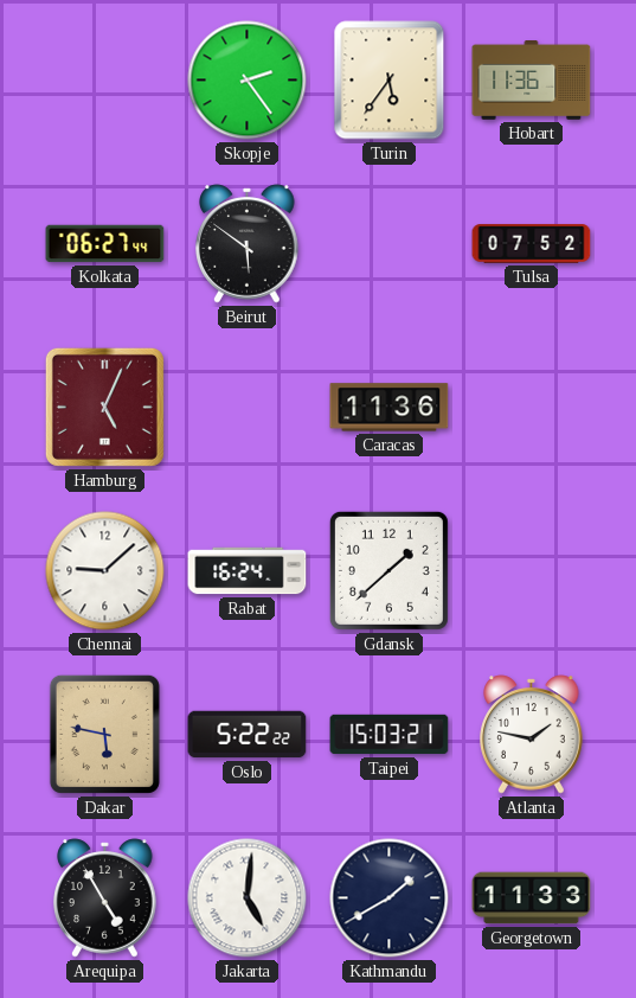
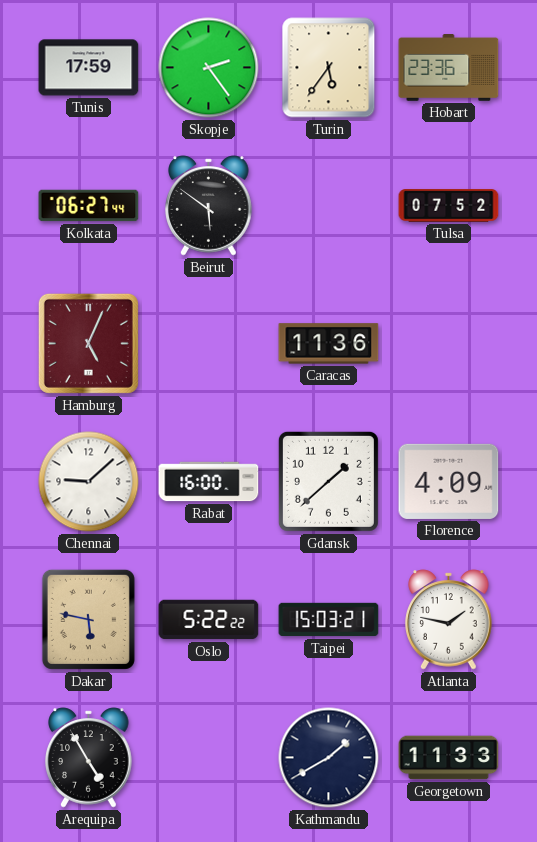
Tunis: none -> 17:59
Hobart: 11:36 -> 23:36
Rabat: 16:24 -> 16:00
Florence: none -> 4:09
Jakarta: 5:01 -> none
